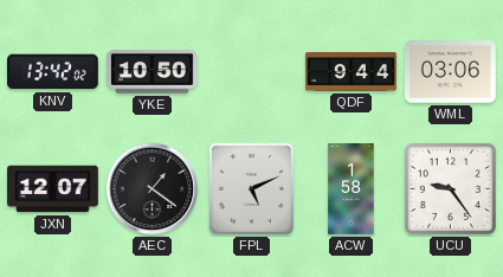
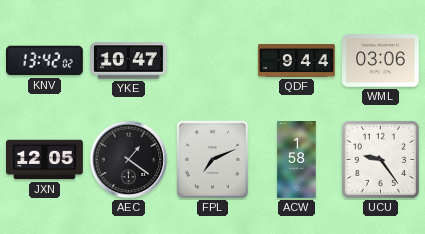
YKE: 10:50 -> 10:47
JXN: 12:07 -> 12:05
FPL: 5:11 -> 7:11
